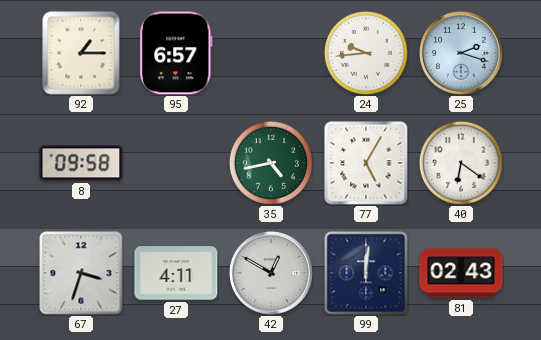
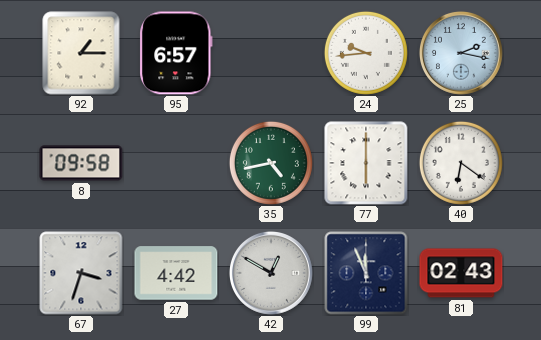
25: 2:18 -> 2:17
77: 5:05 -> 6:00
27: 4:11 -> 4:42
99: 12:01 -> 11:56
